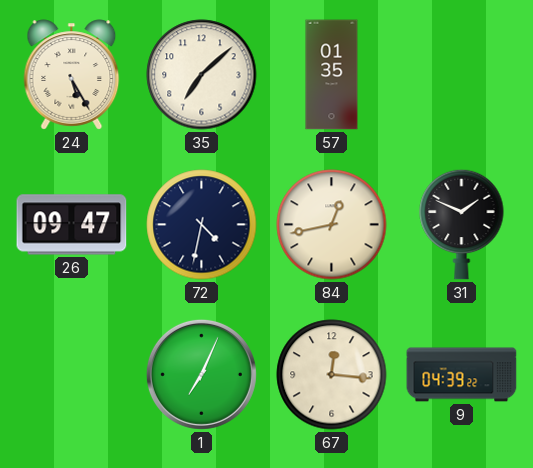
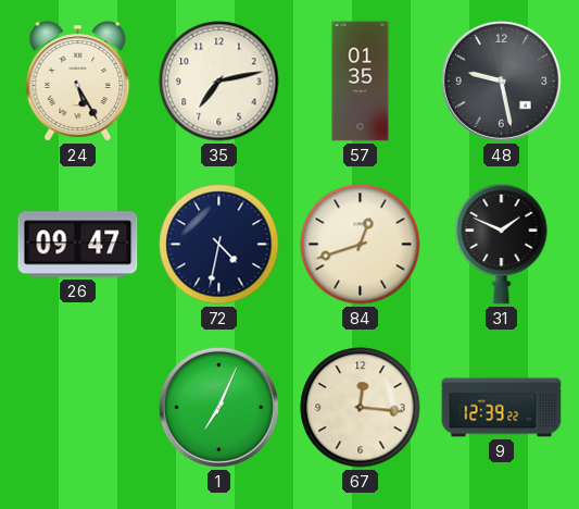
35: 7:08 -> 7:13
48: none -> 9:28
84: 12:43 -> 12:42
9: 04:39 -> 12:39
